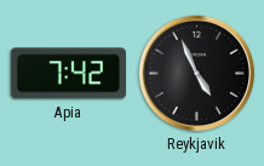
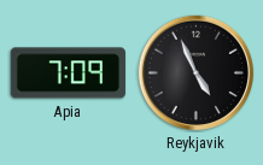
Apia: 7:42 -> 7:09
